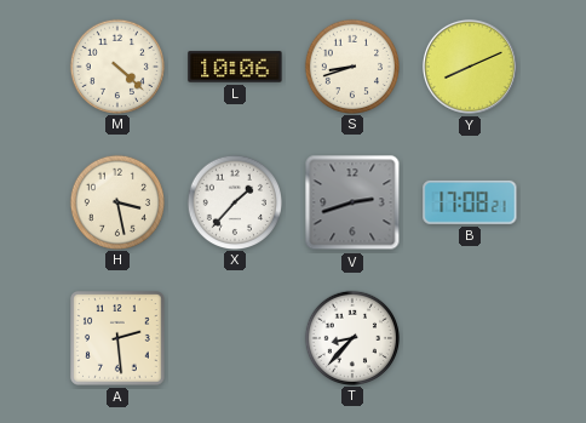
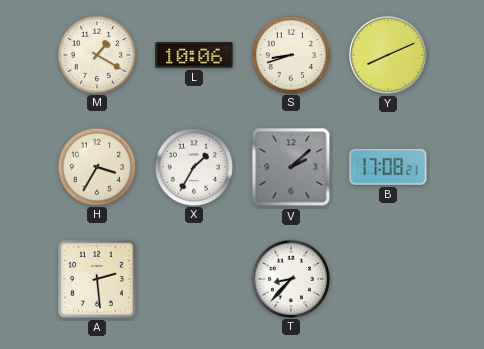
M: 4:22 -> 1:20
H: 3:28 -> 3:35
X: 1:37 -> 1:35
V: 2:42 -> 2:08
